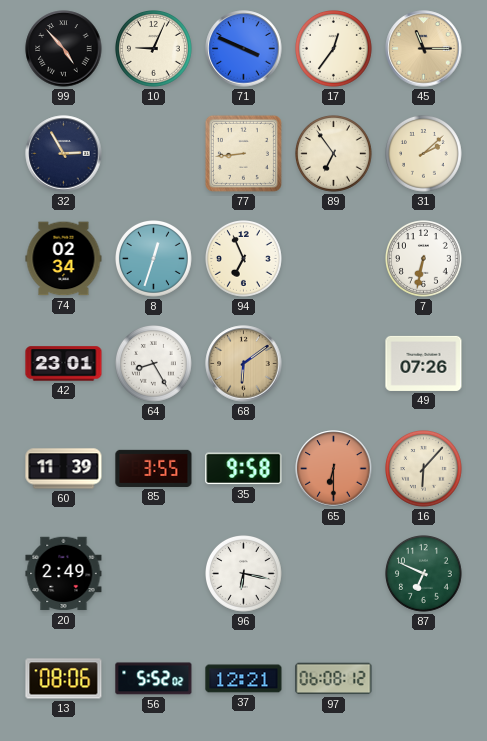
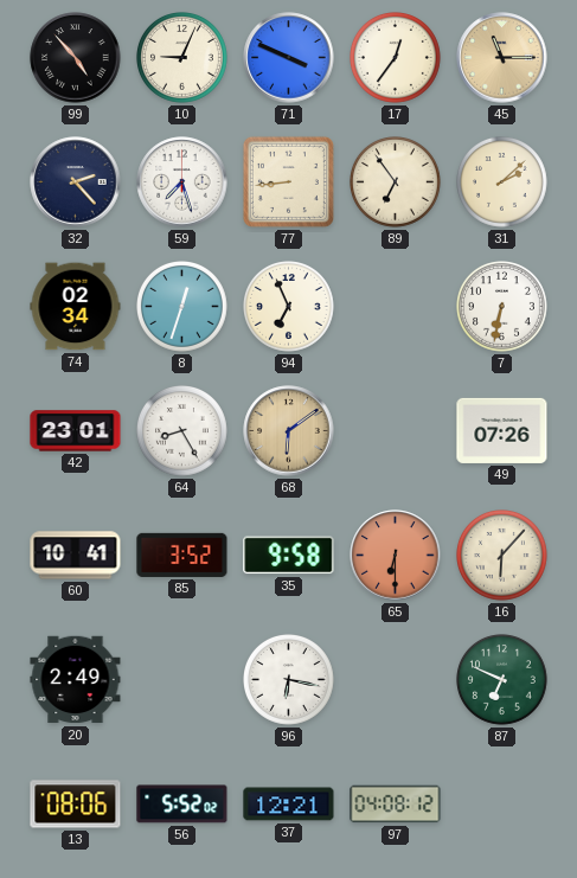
32: 2:55 -> 2:23
59: none -> 7:27
60: 11:39 -> 10:41
85: 3:55 -> 3:52
97: 06:08 -> 04:08
